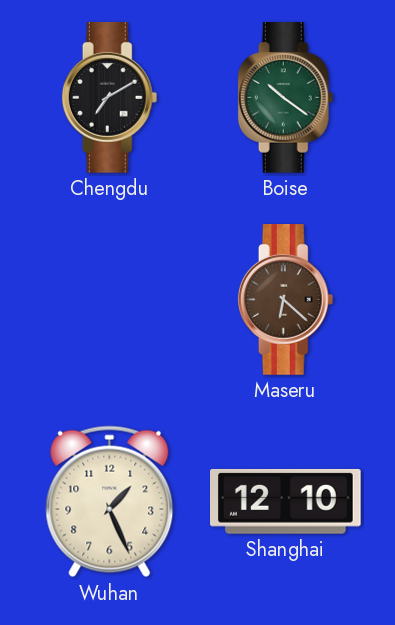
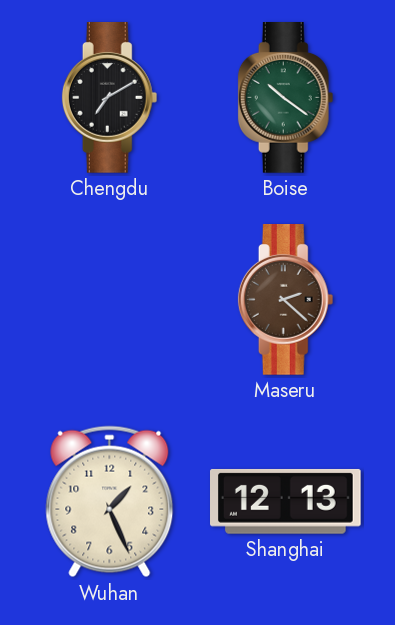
Maseru: 6:22 -> 2:22
Shanghai: 12:10 -> 12:13
